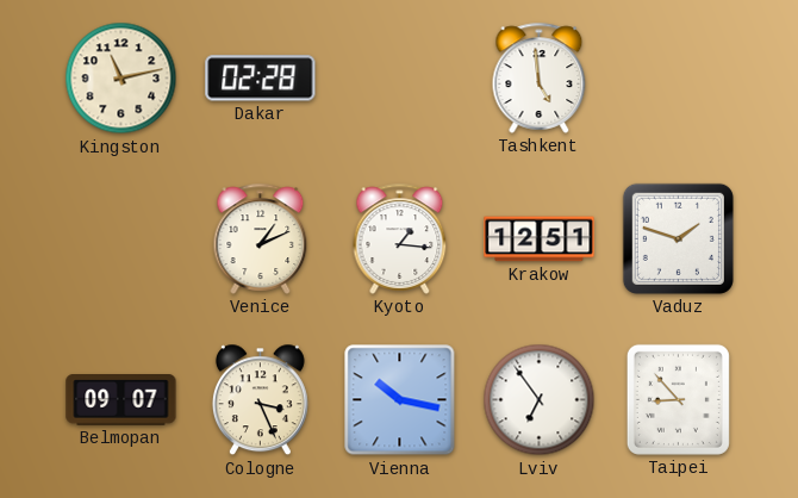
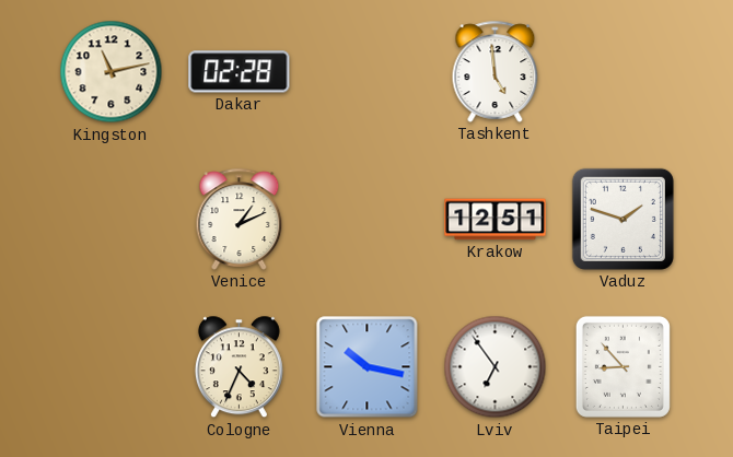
Kyoto: 1:16 -> none
Belmopan: 09:07 -> none
Cologne: 3:26 -> 4:34
